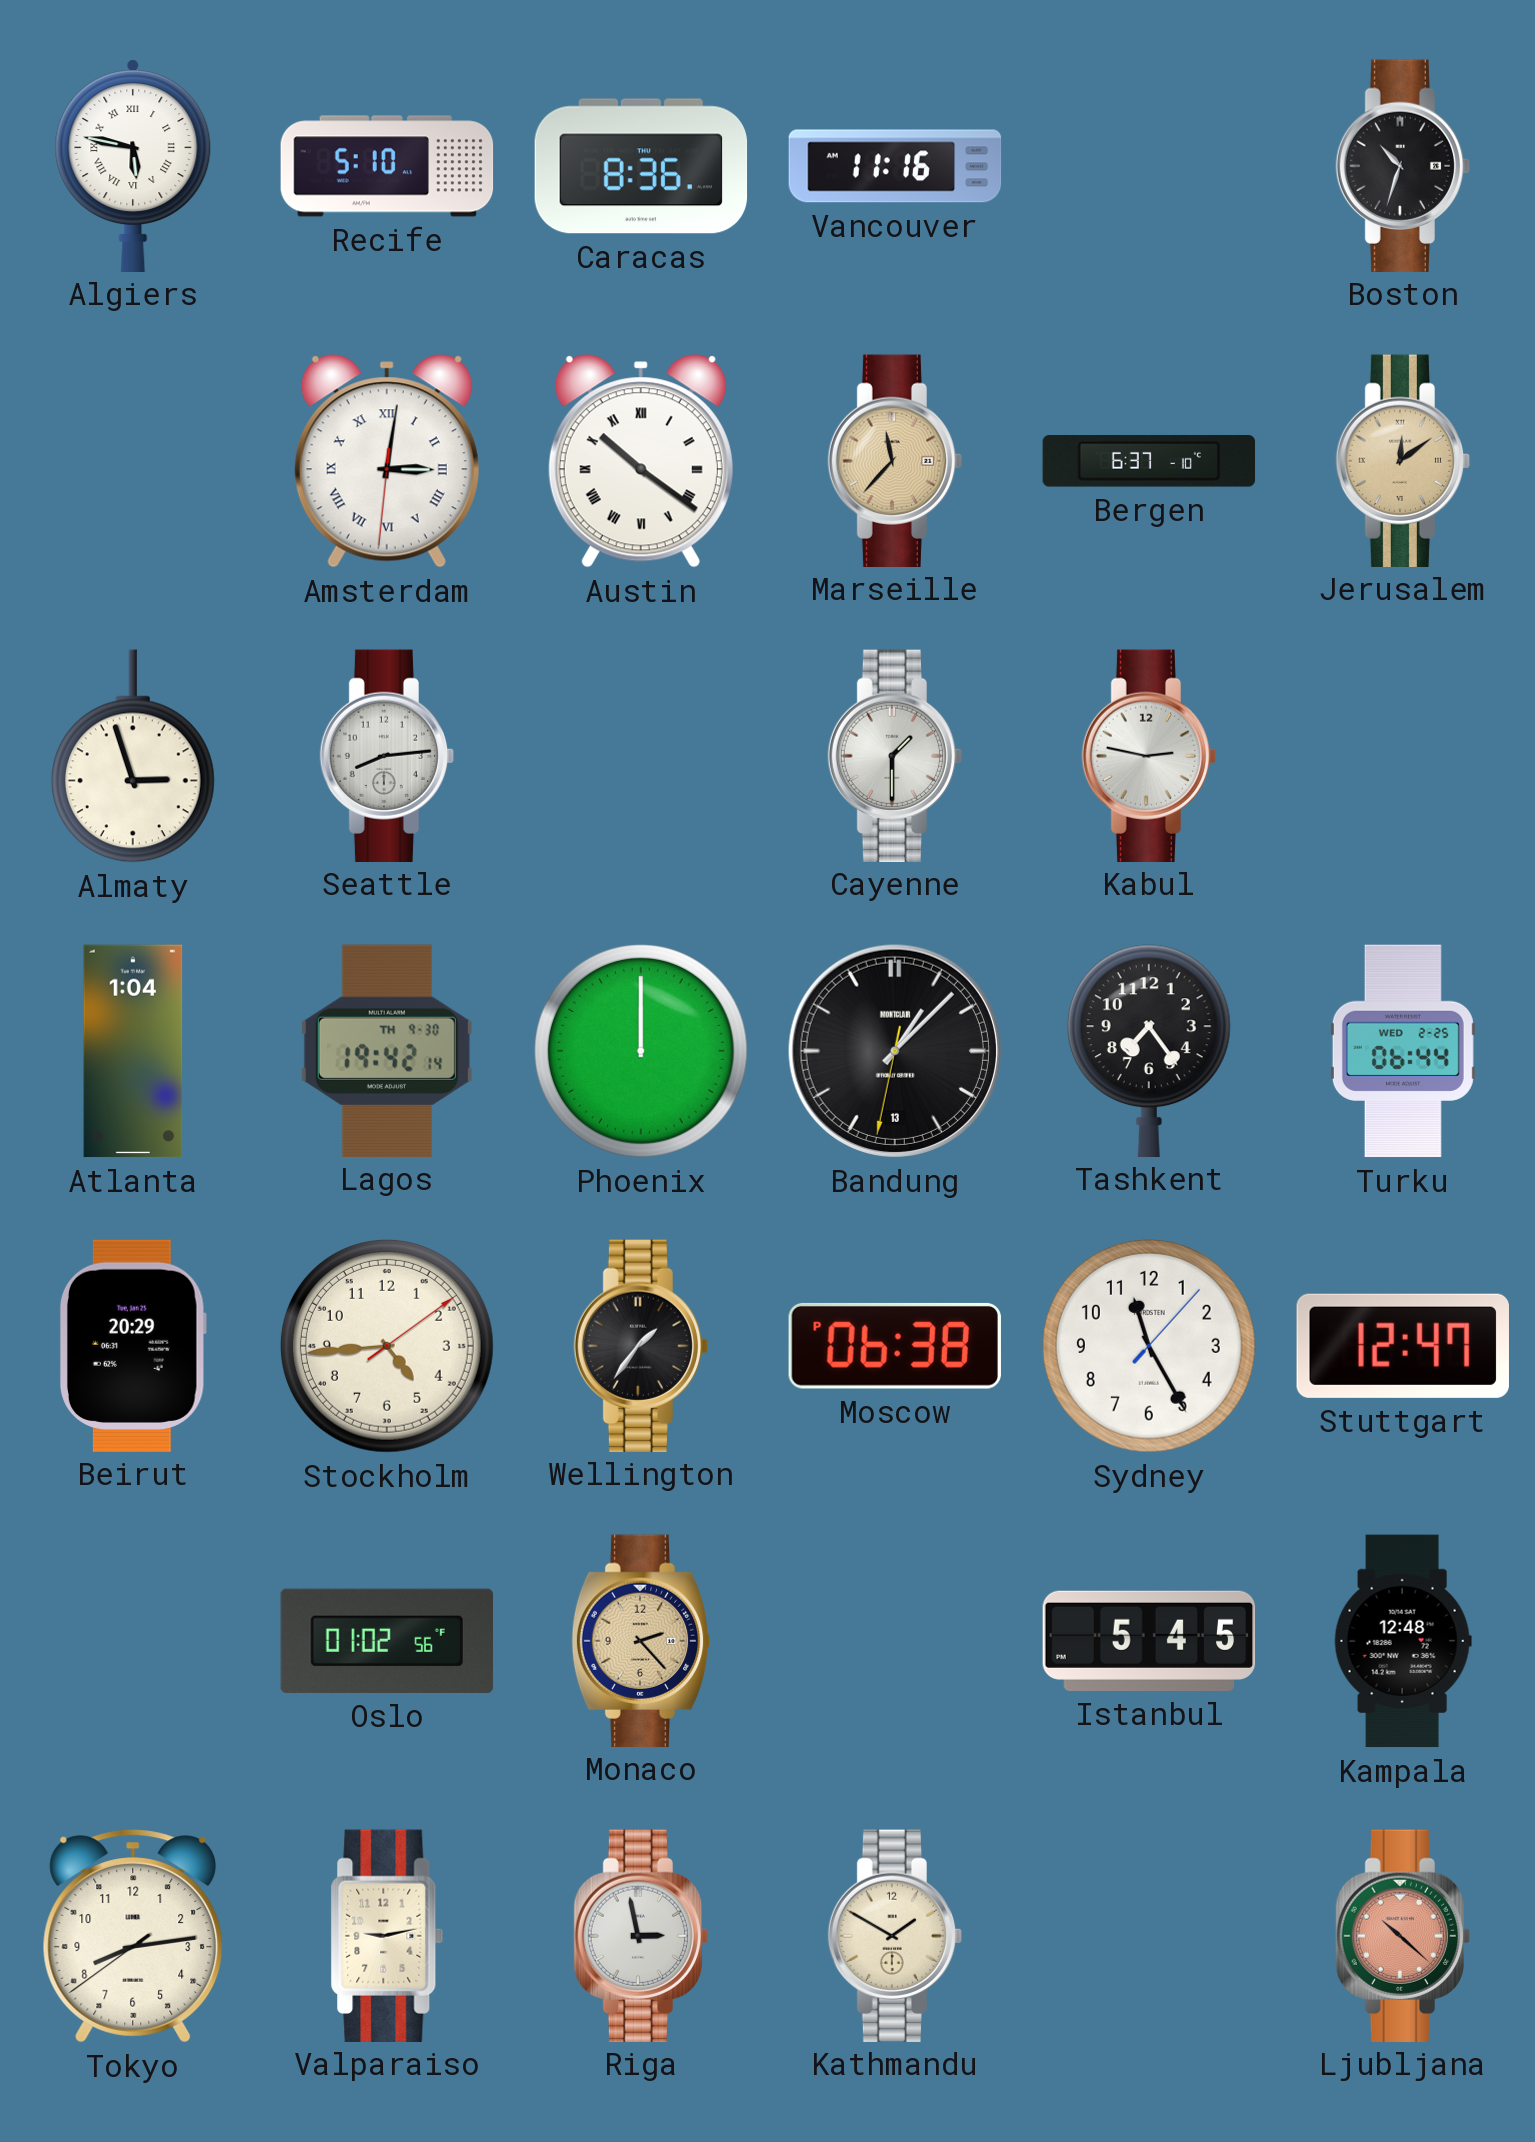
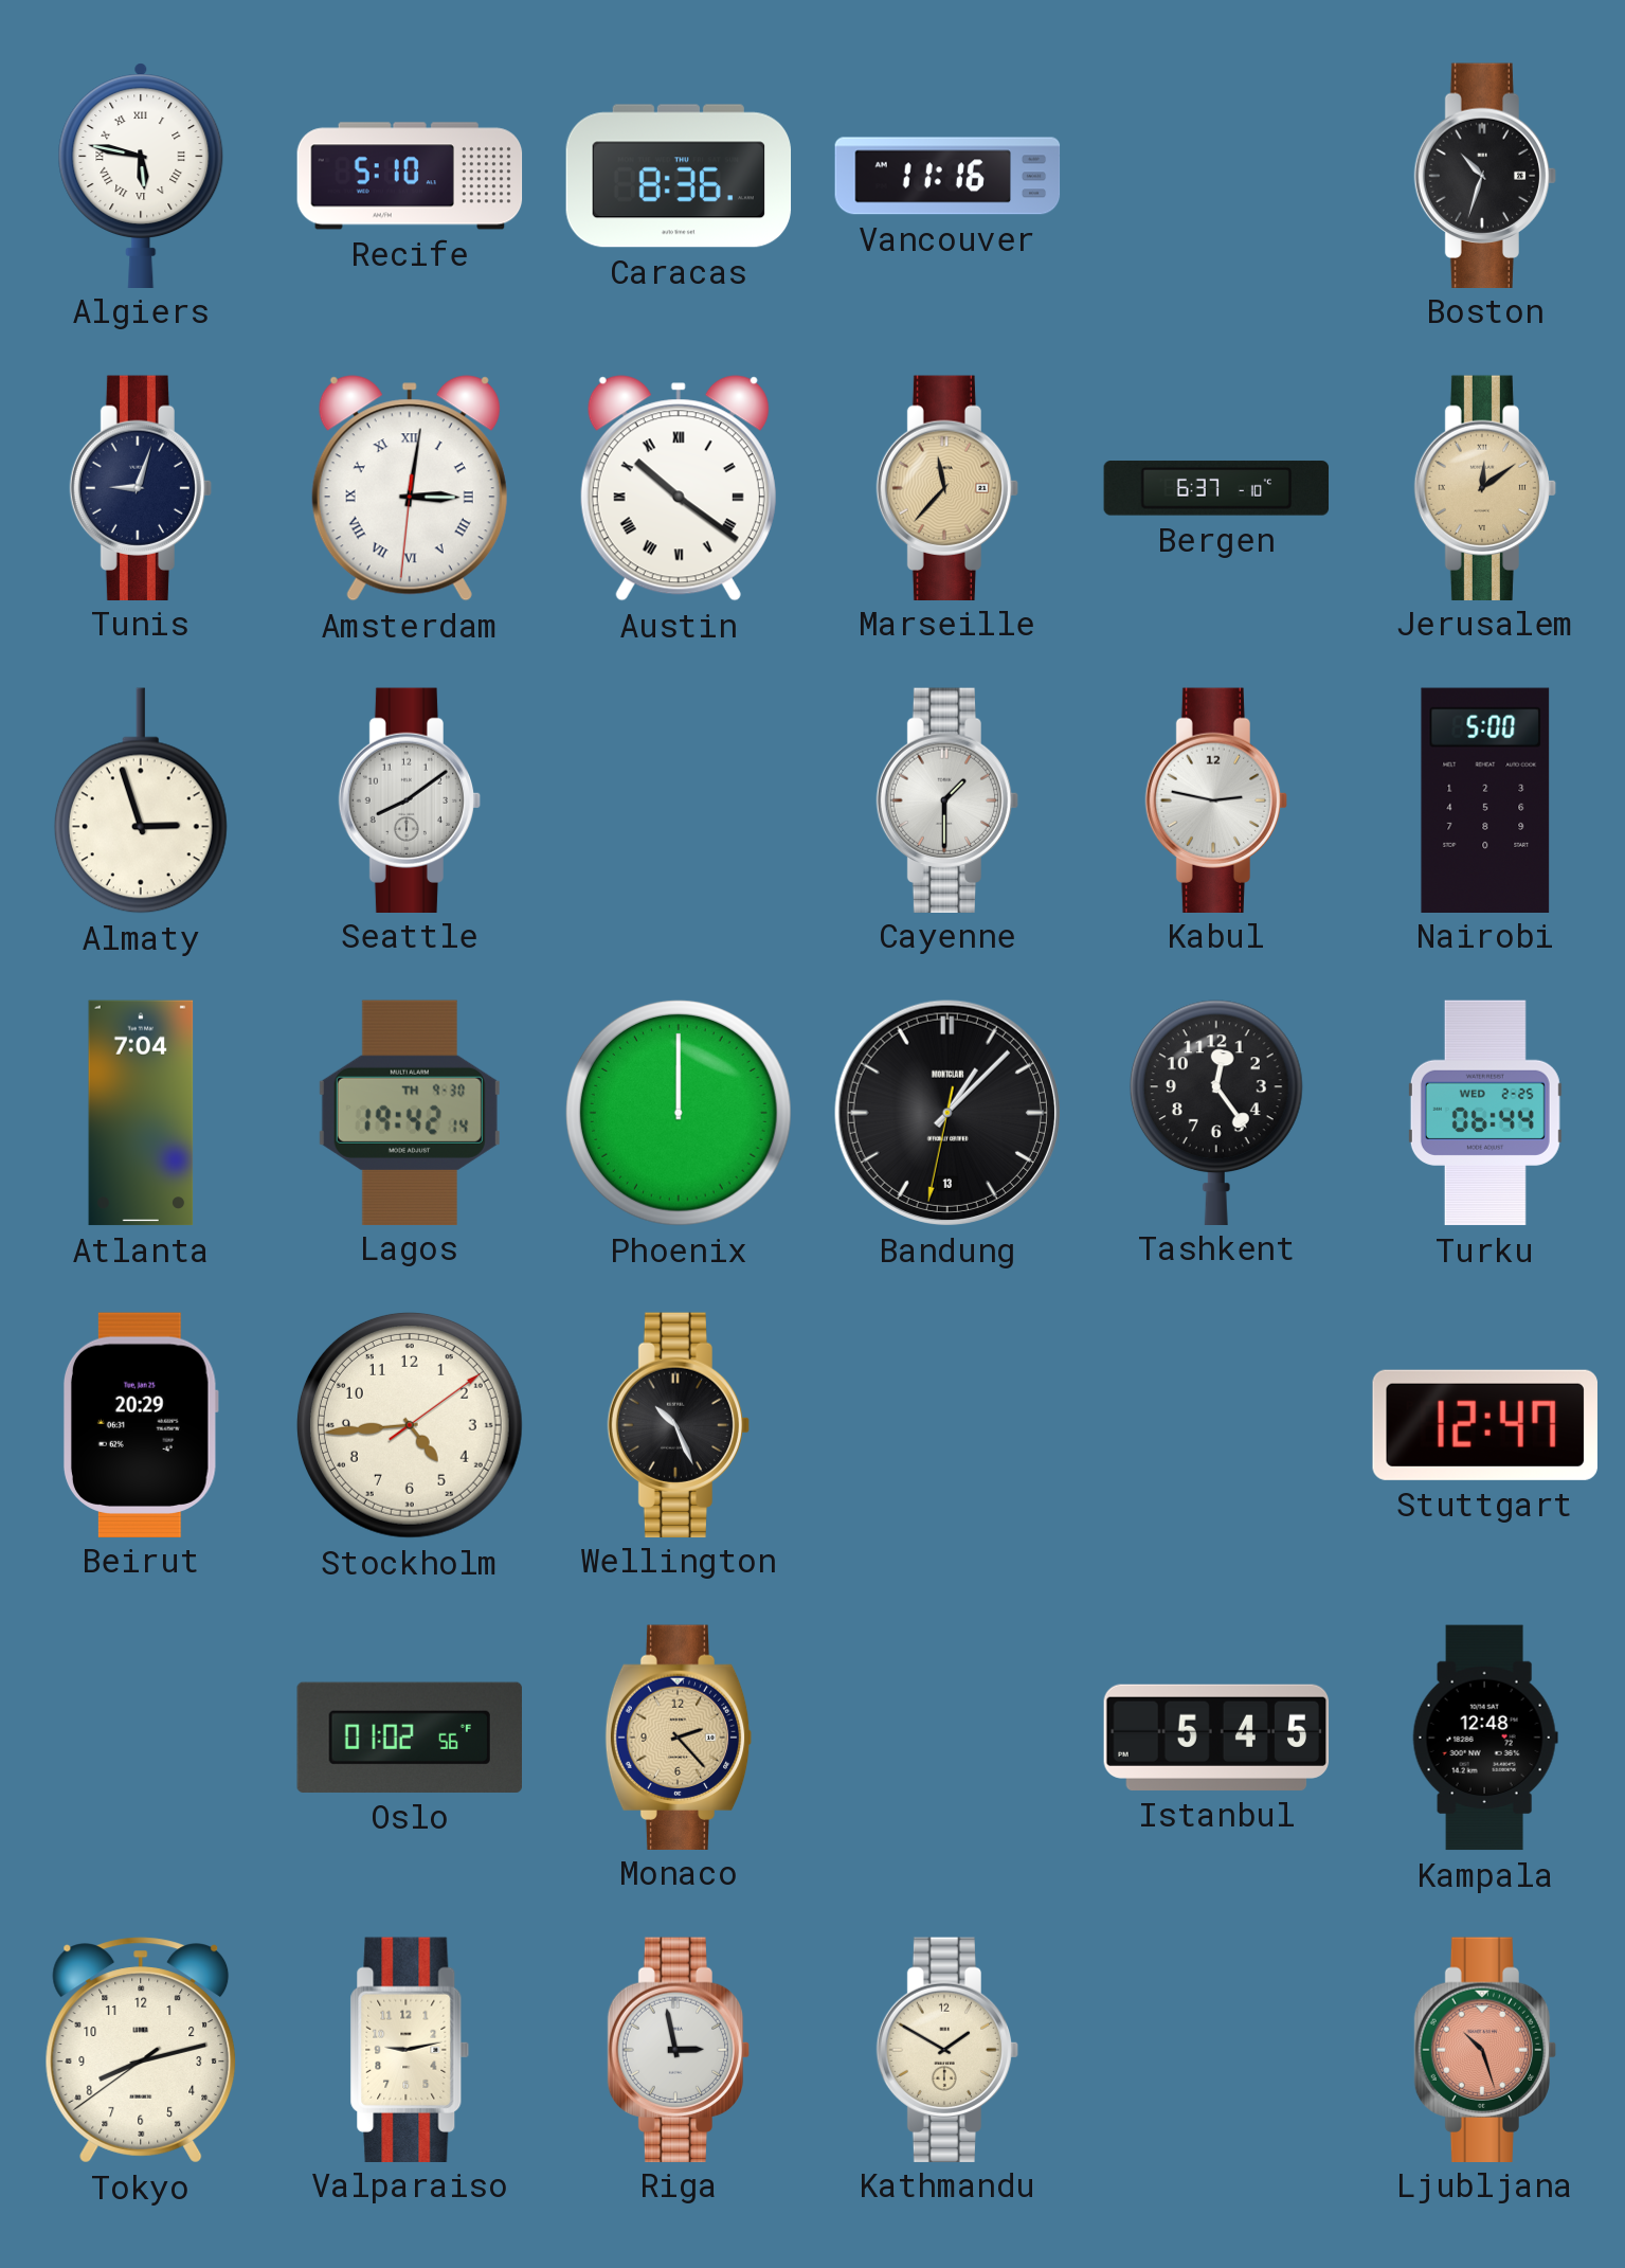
Tunis: none -> 9:03
Seattle: 8:14 -> 8:09
Nairobi: none -> 5:00
Atlanta: 1:04 -> 7:04
Tashkent: 7:24 -> 12:24
Wellington: 1:36 -> 10:26
Moscow: 06:38 -> none
Sydney: 11:25 -> none
Tokyo: 8:13 -> 8:12
Ljubljana: 10:22 -> 10:27
